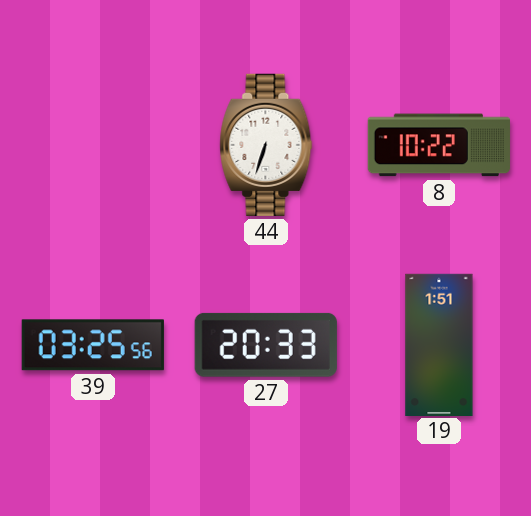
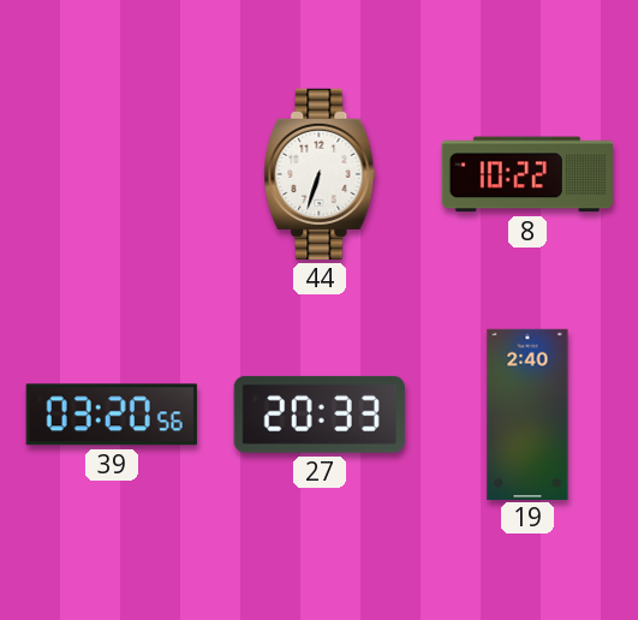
39: 03:25 -> 03:20
19: 1:51 -> 2:40
